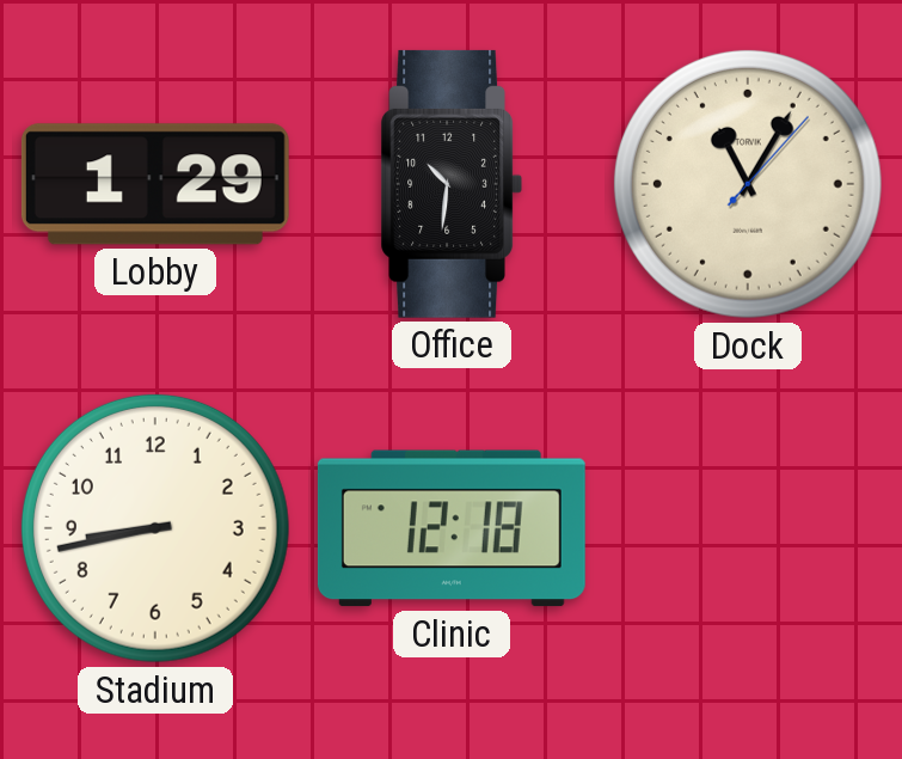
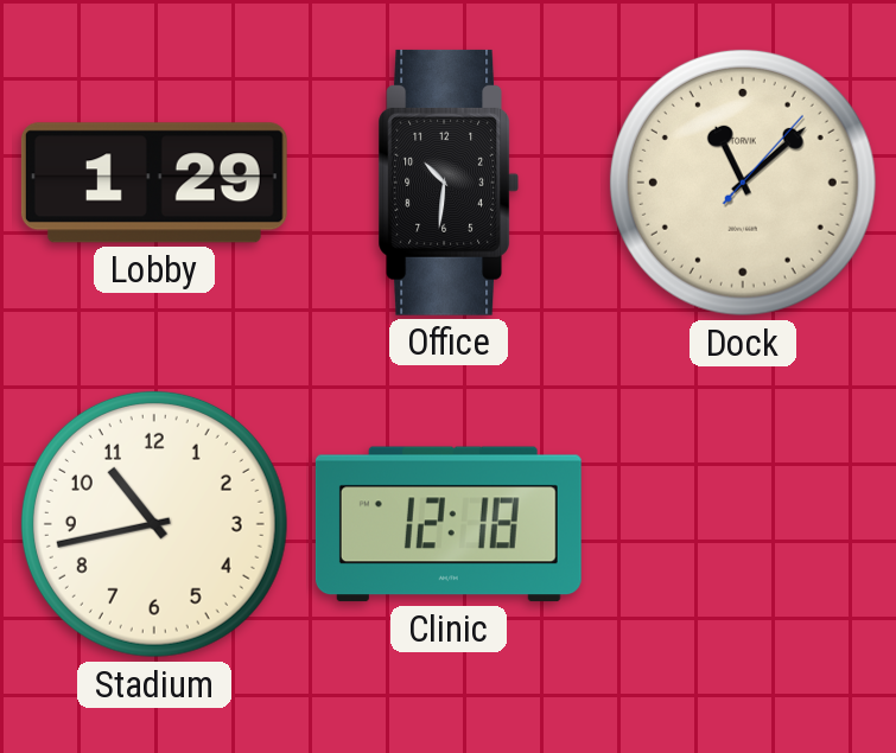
Dock: 11:05 -> 11:08
Stadium: 8:43 -> 10:43
